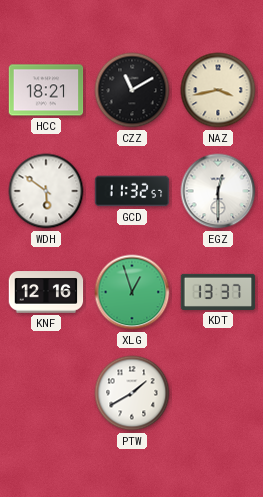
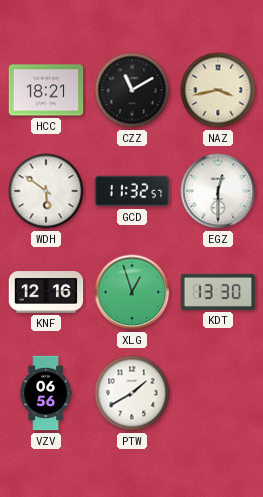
KDT: 13:37 -> 13:30
VZV: none -> 06:56
